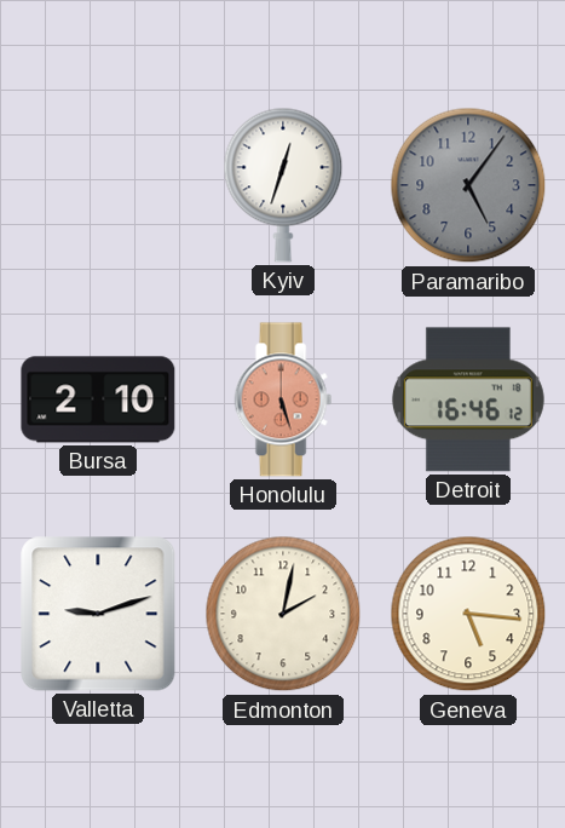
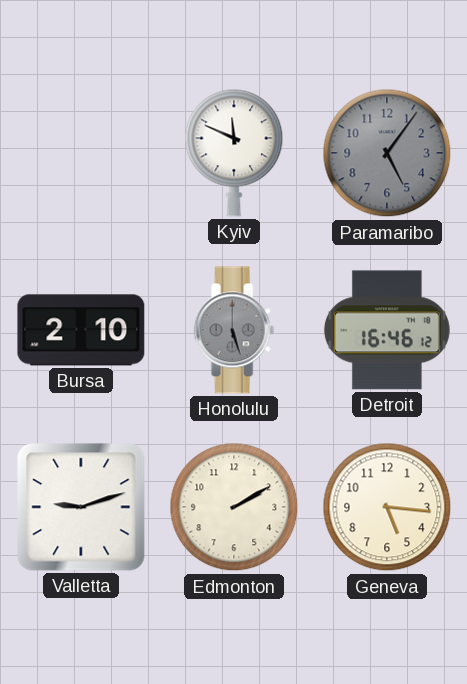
Kyiv: 12:33 -> 11:49
Honolulu dial: salmon -> grey
Edmonton: 2:02 -> 2:10
